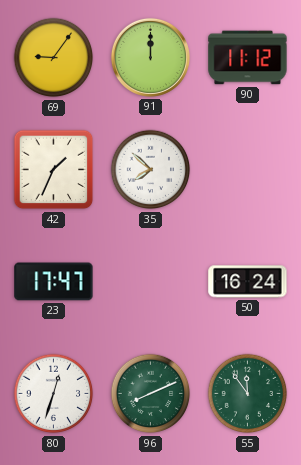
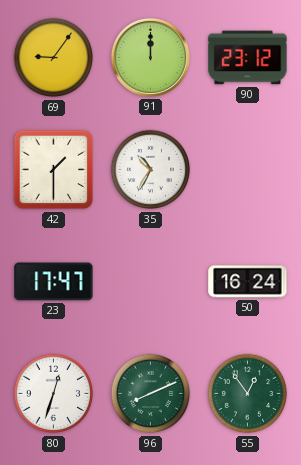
90: 11:12 -> 23:12
42: 1:34 -> 1:30
35: 7:52 -> 10:35
55: 11:54 -> 12:54
